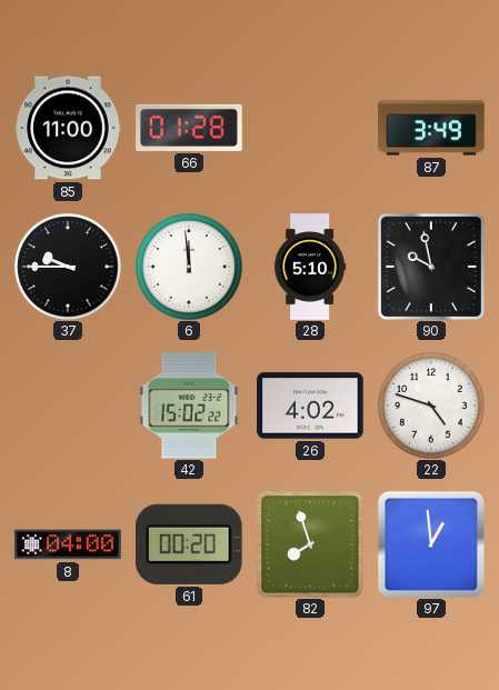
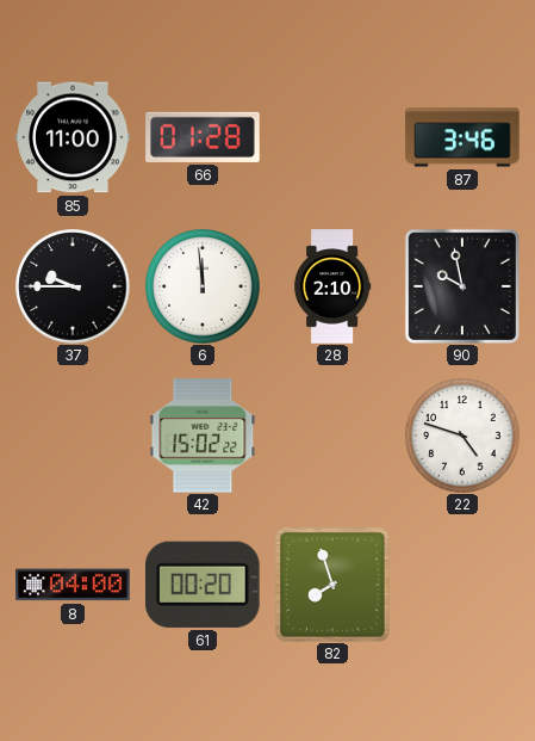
87: 3:49 -> 3:46
28: 5:10 -> 2:10
26: 4:02 -> none
97: 12:59 -> none
